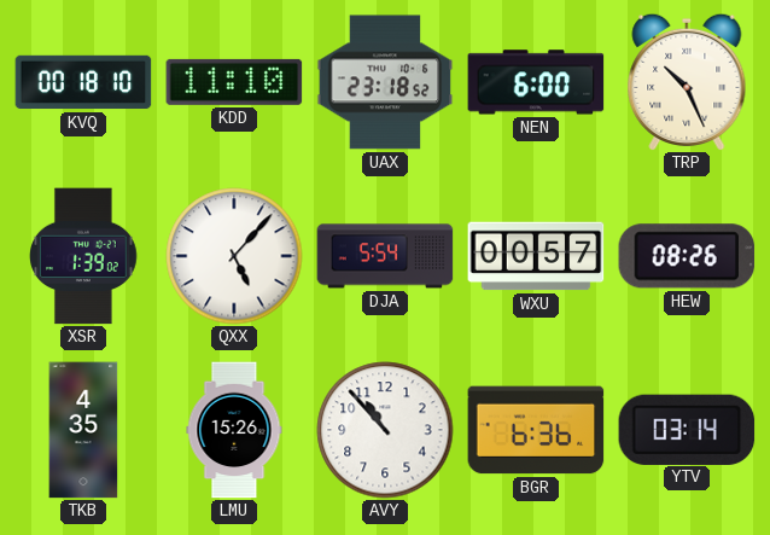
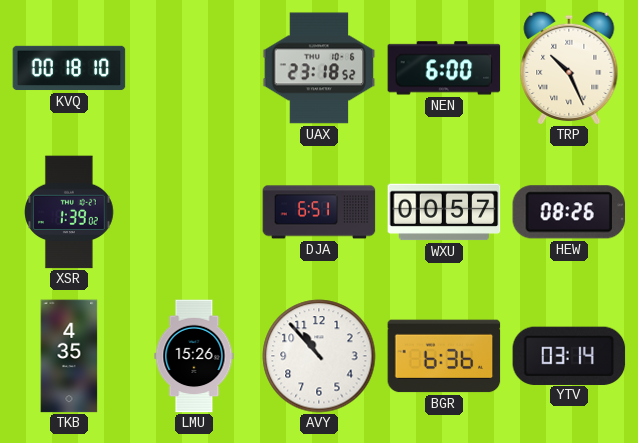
KDD: 11:10 -> none
QXX: 5:07 -> none
DJA: 5:54 -> 6:51
